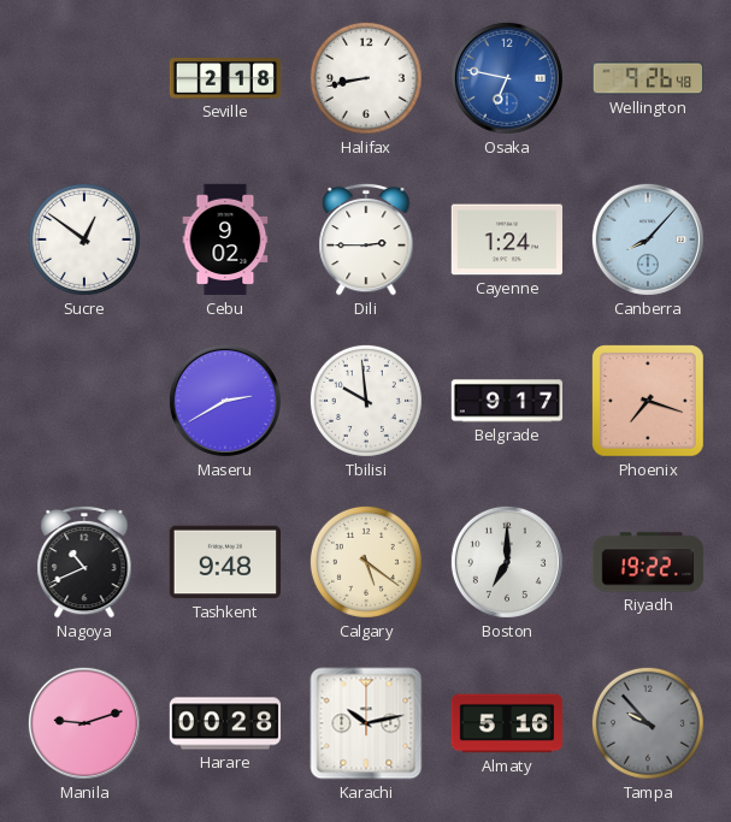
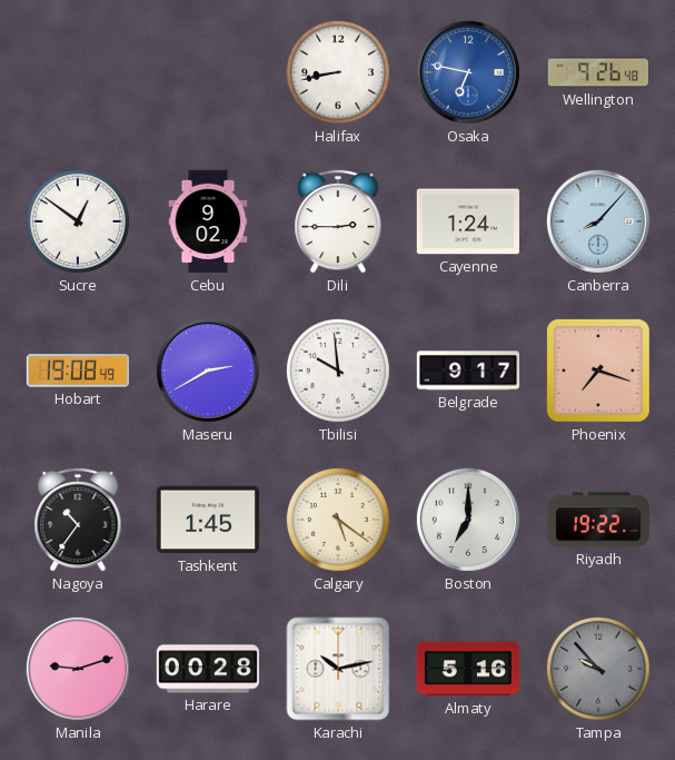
Seville: 2:18 -> none
Hobart: none -> 19:08
Nagoya: 10:41 -> 10:36
Tashkent: 9:48 -> 1:45
